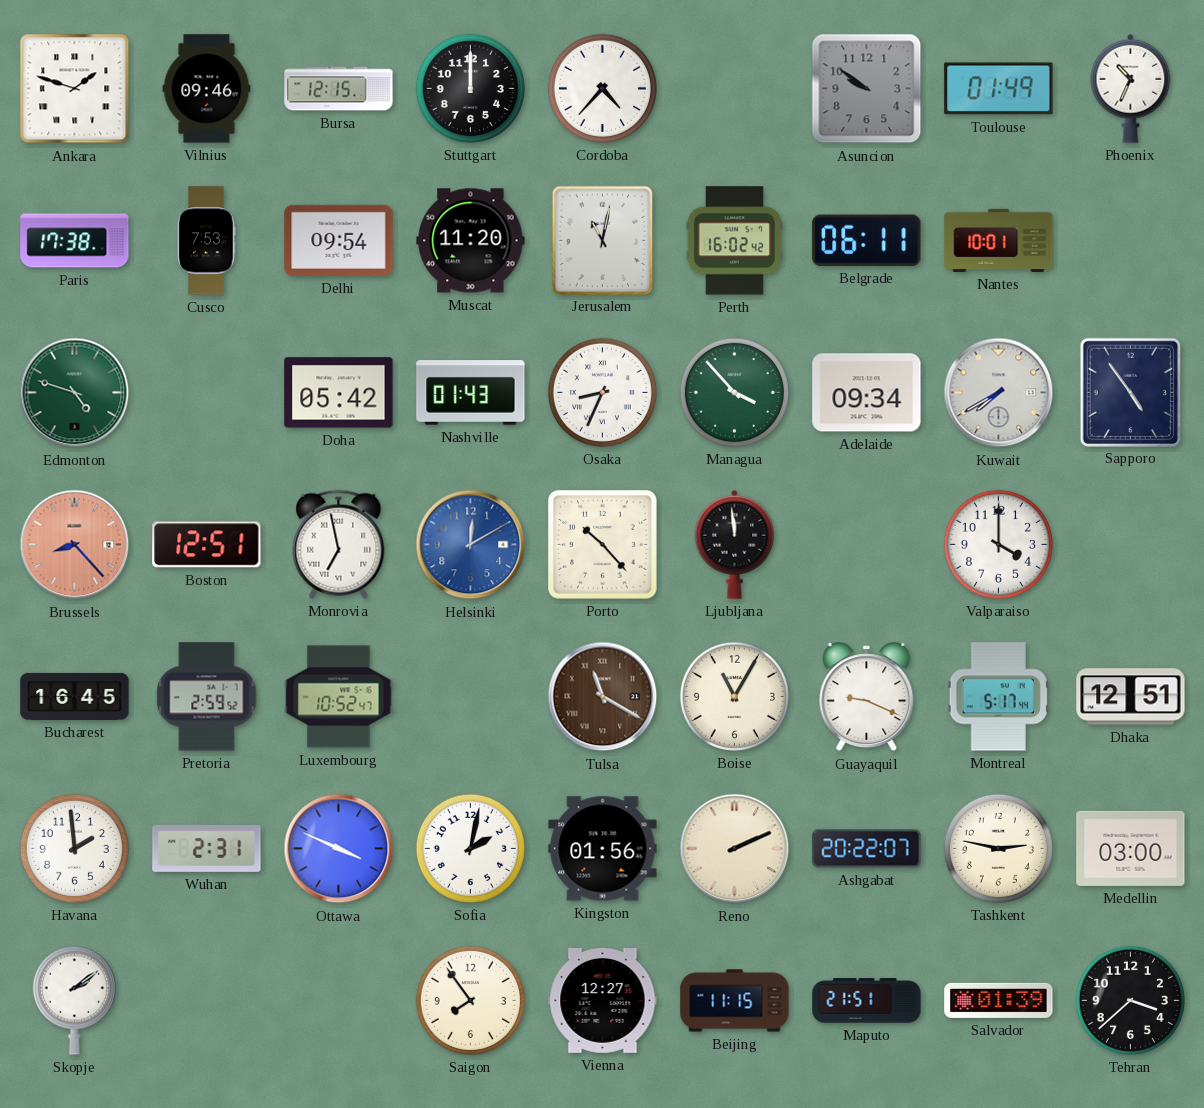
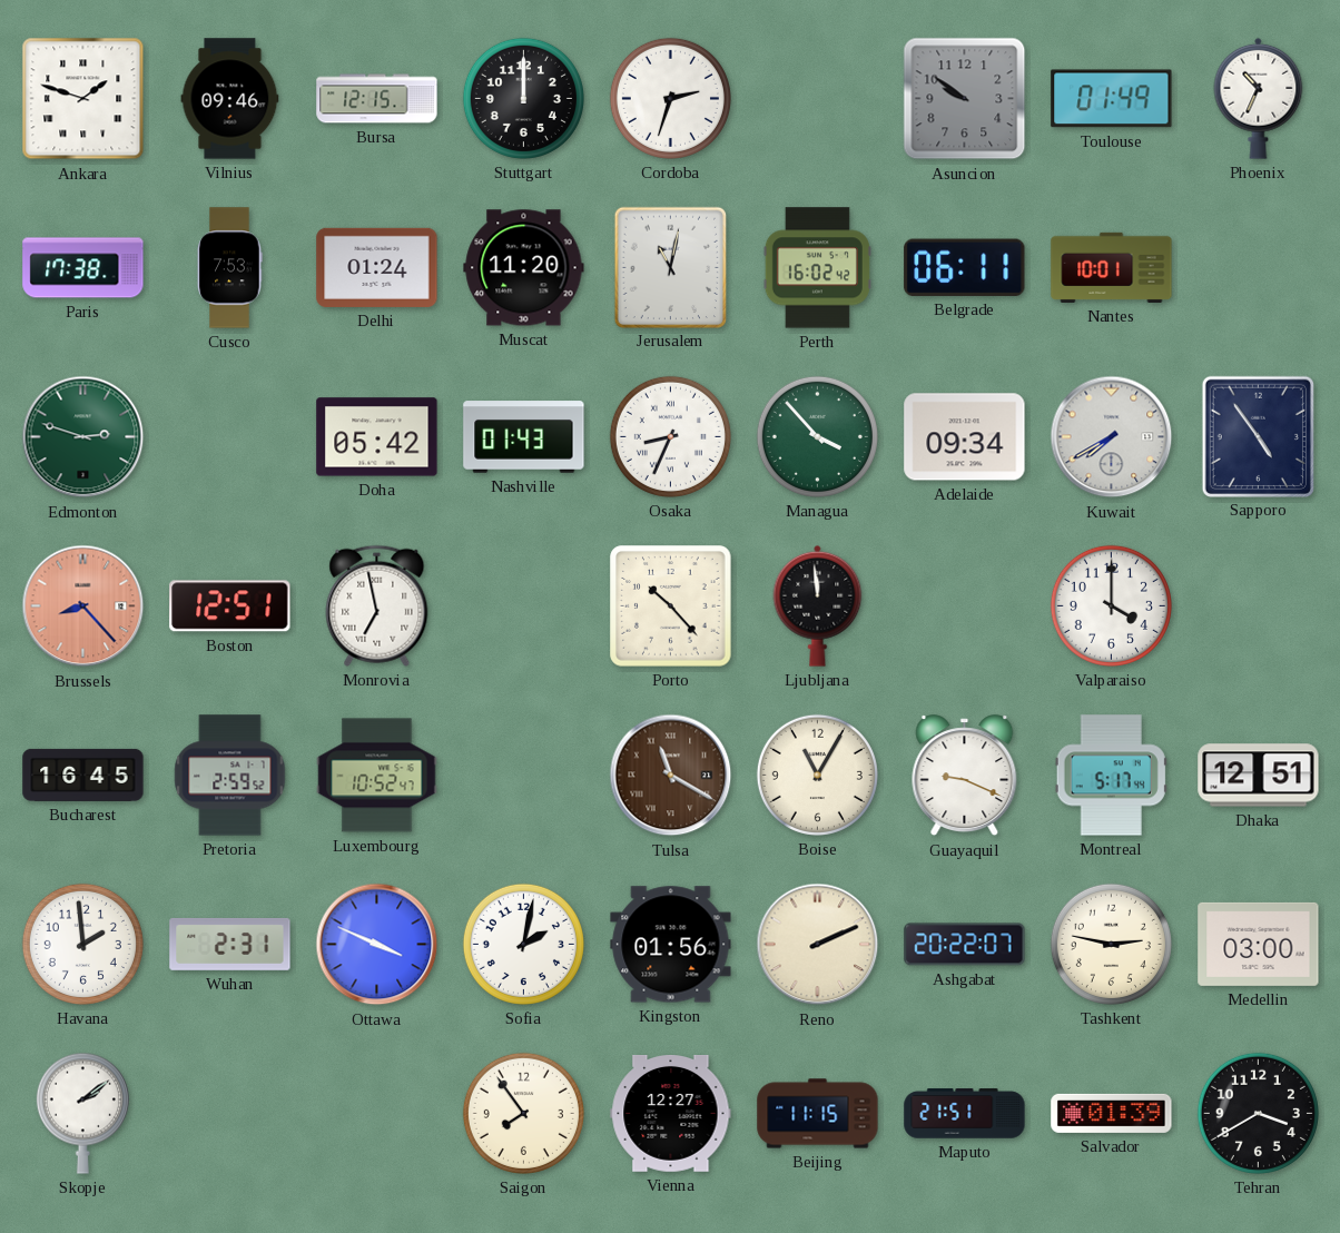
Cordoba: 4:37 -> 2:33
Delhi: 09:54 -> 01:24
Edmonton: 4:48 -> 2:48
Helsinki: 12:10 -> none
Tehran: 3:38 -> 3:40
